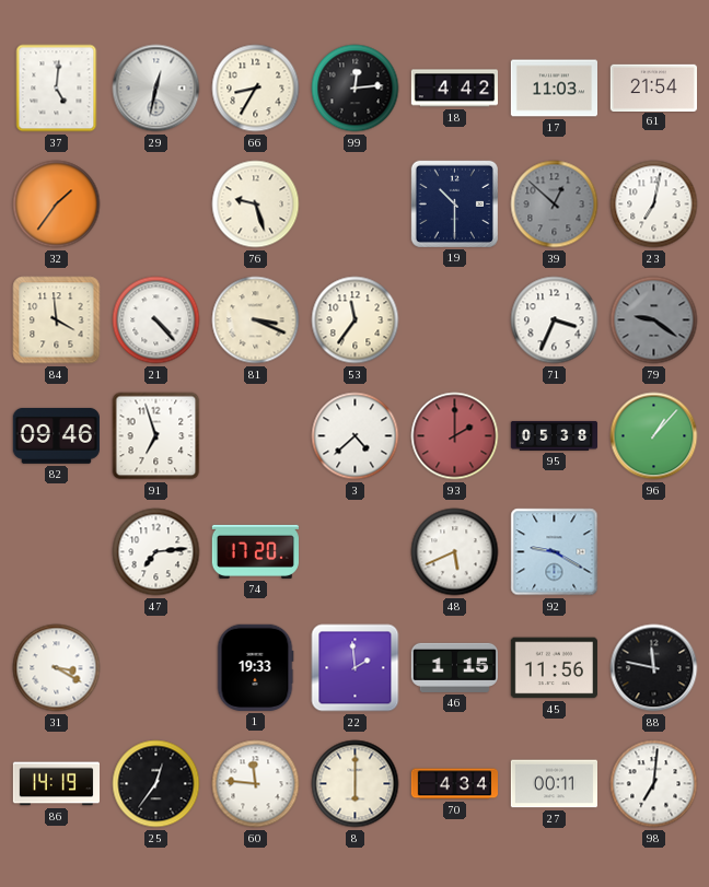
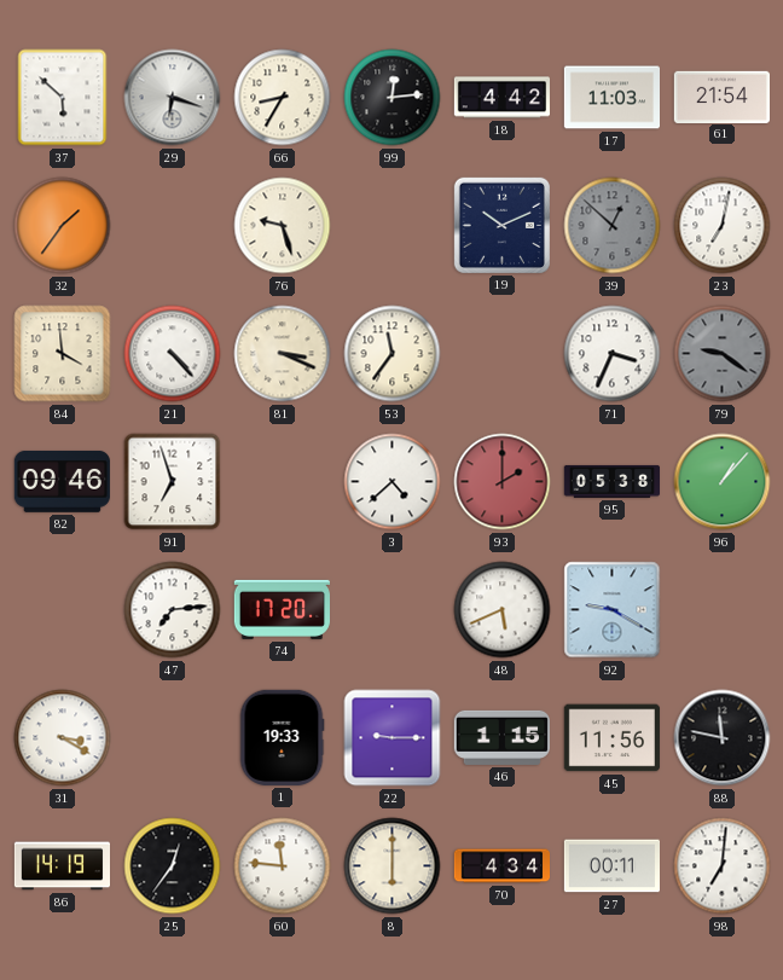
37: 5:01 -> 5:52
29: 12:32 -> 6:18
19: 10:30 -> 10:11
22: 1:59 -> 9:15
